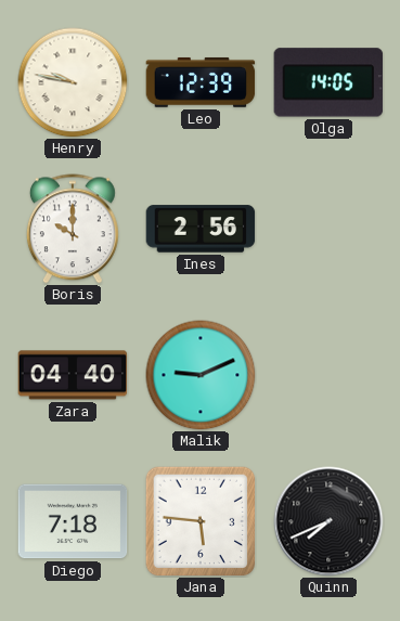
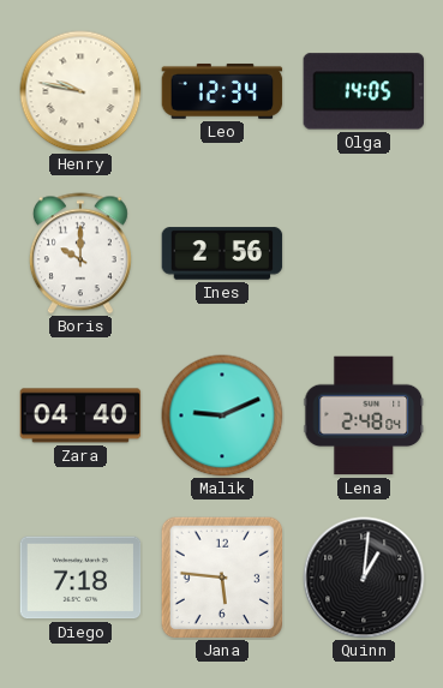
Leo: 12:39 -> 12:34
Lena: none -> 2:48
Quinn: 7:41 -> 1:01
